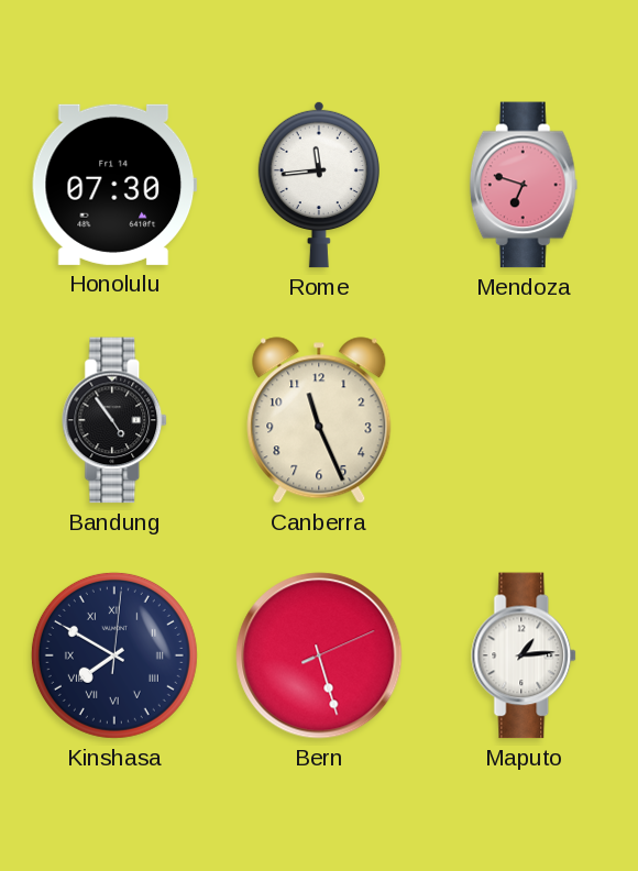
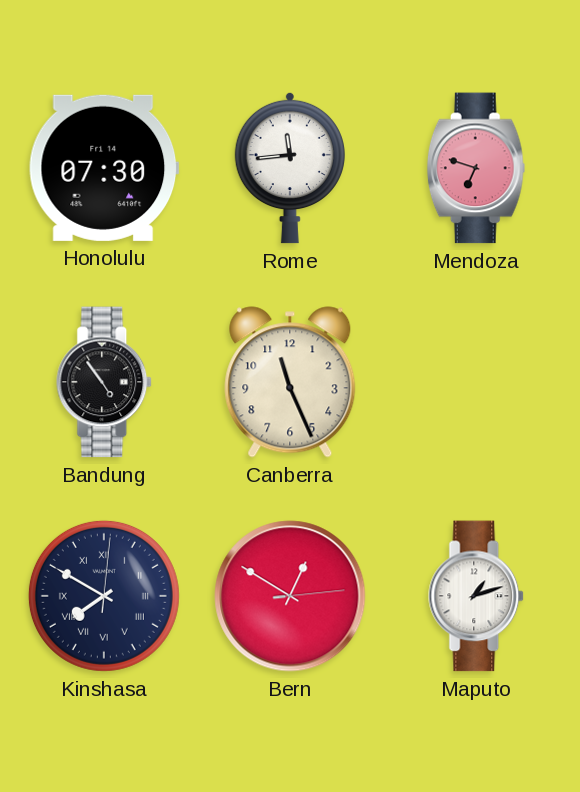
Bern: 5:27 -> 12:50
Maputo: 1:14 -> 1:12
